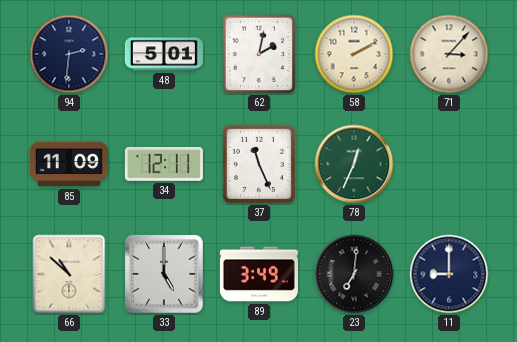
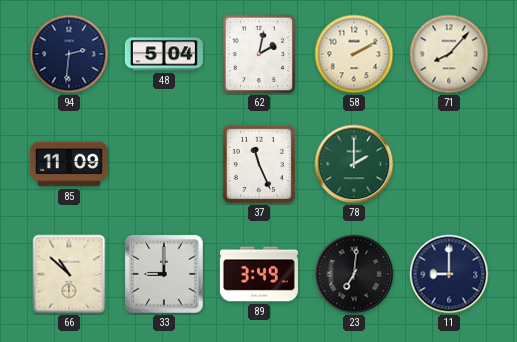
48: 5:01 -> 5:04
71: 3:07 -> 8:07
34: 12:11 -> none
78: 12:34 -> 2:00
33: 5:00 -> 9:00
